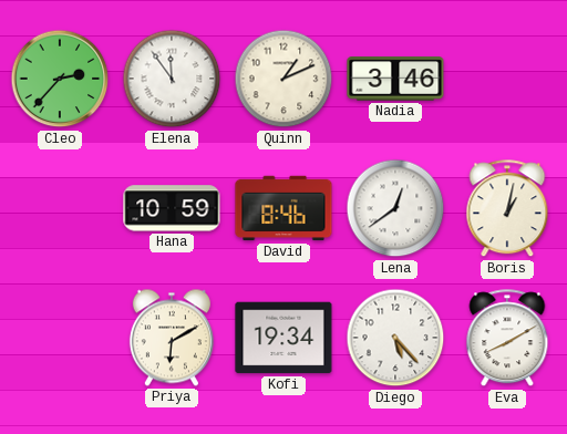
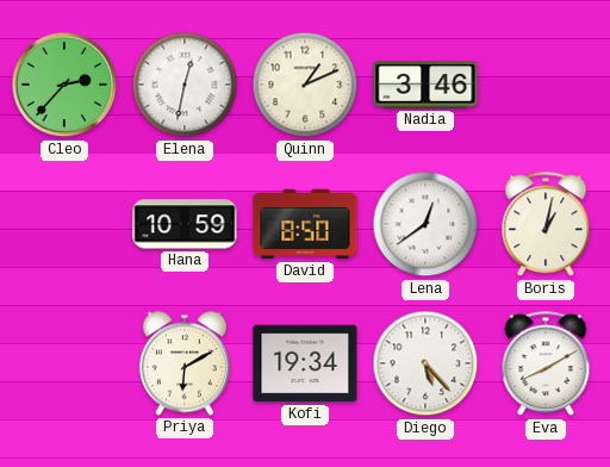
Elena: 11:54 -> 12:32
David: 8:46 -> 8:50
